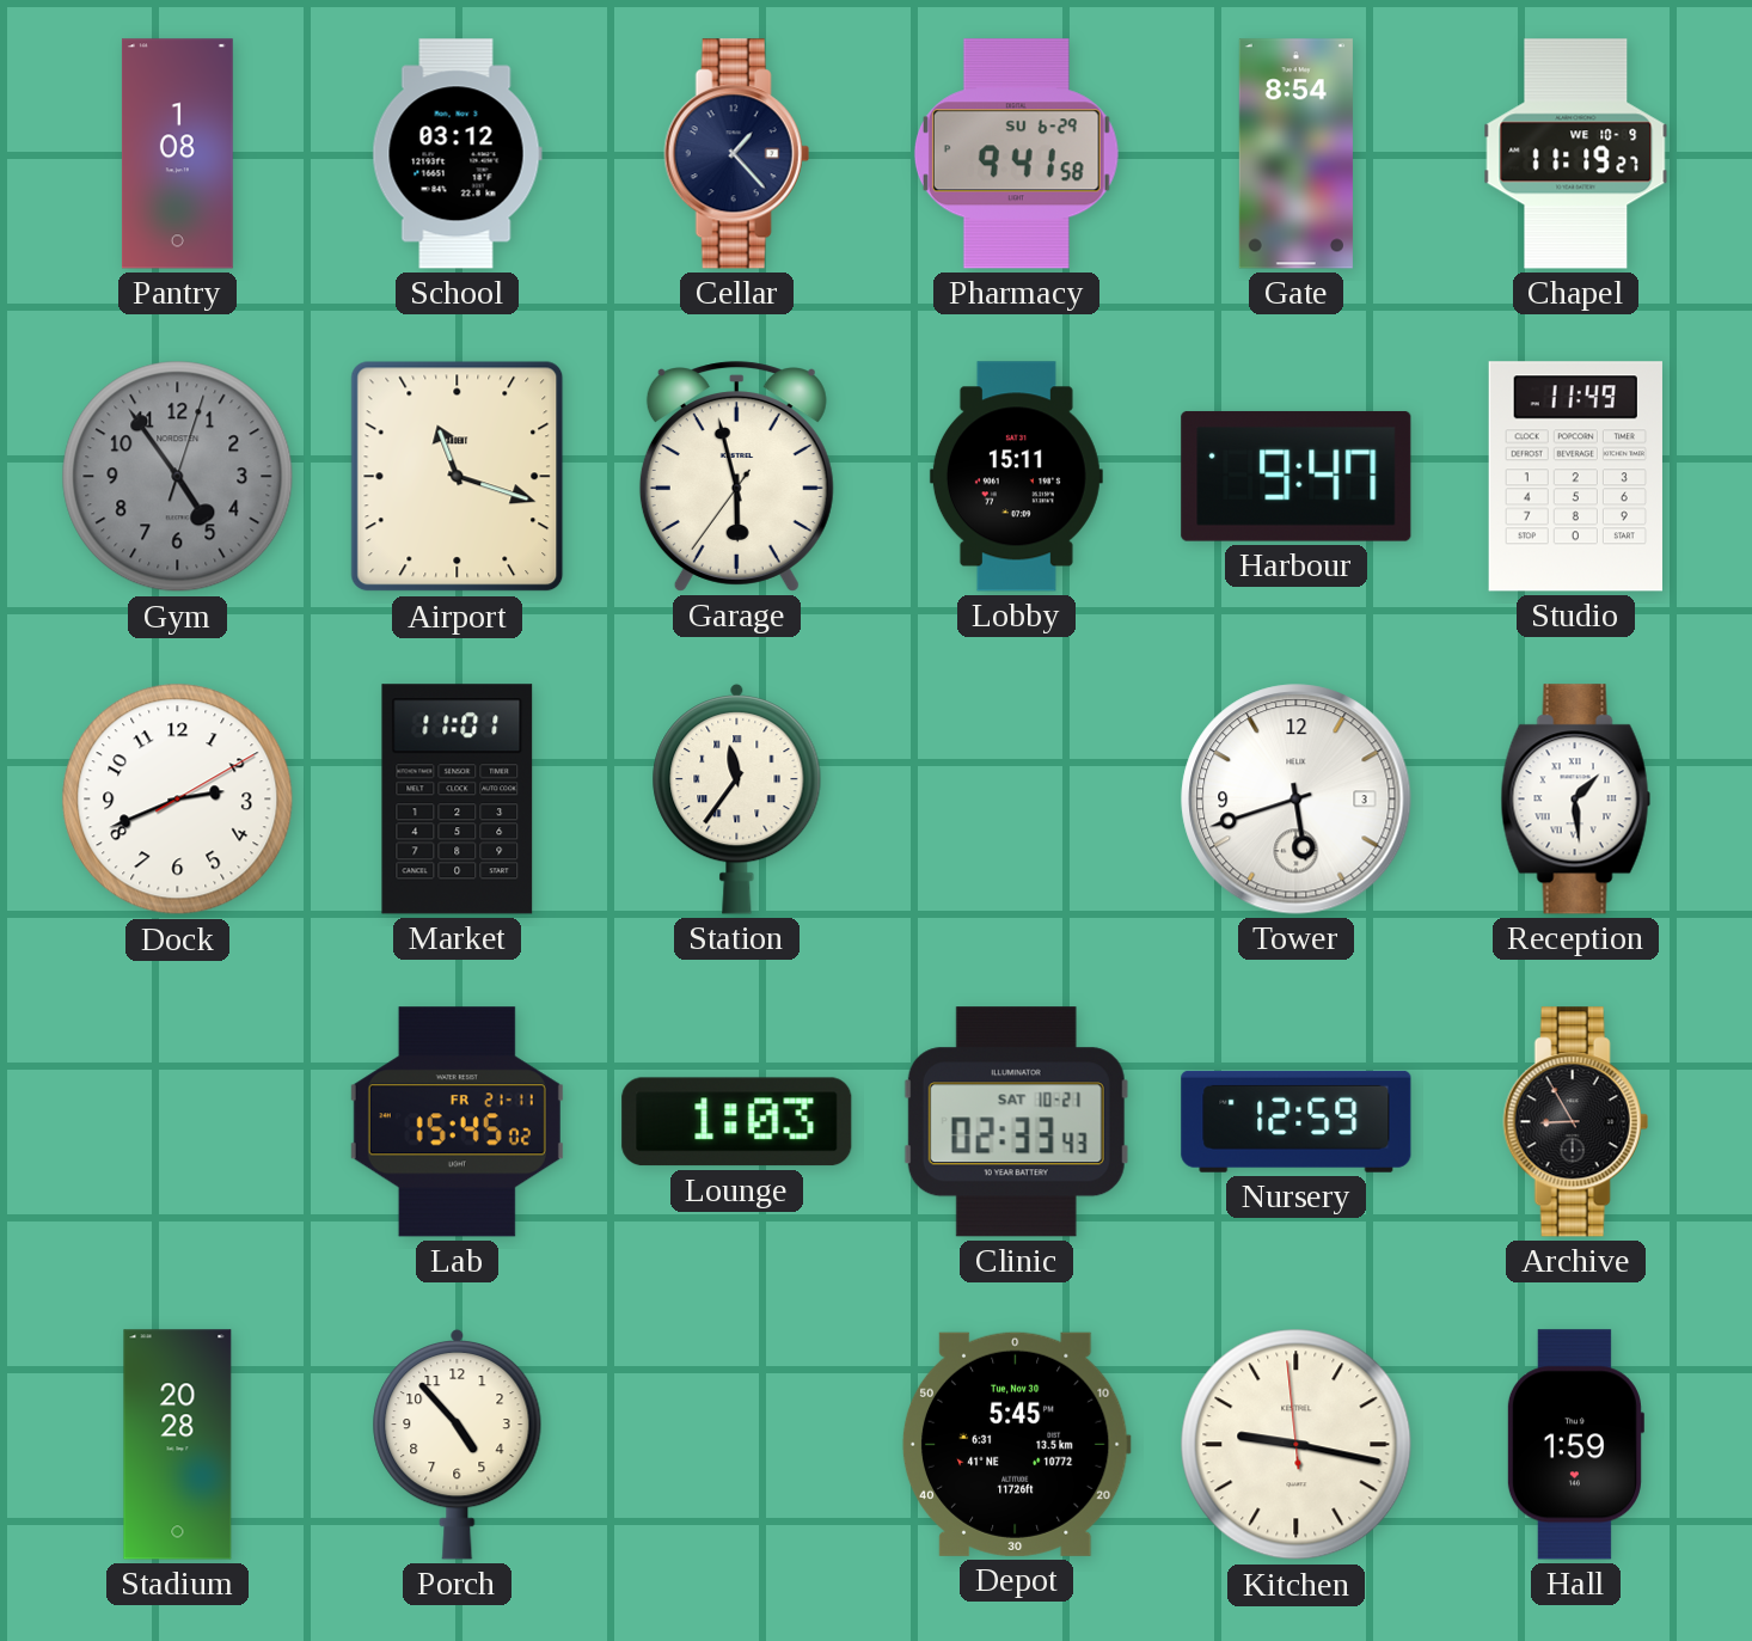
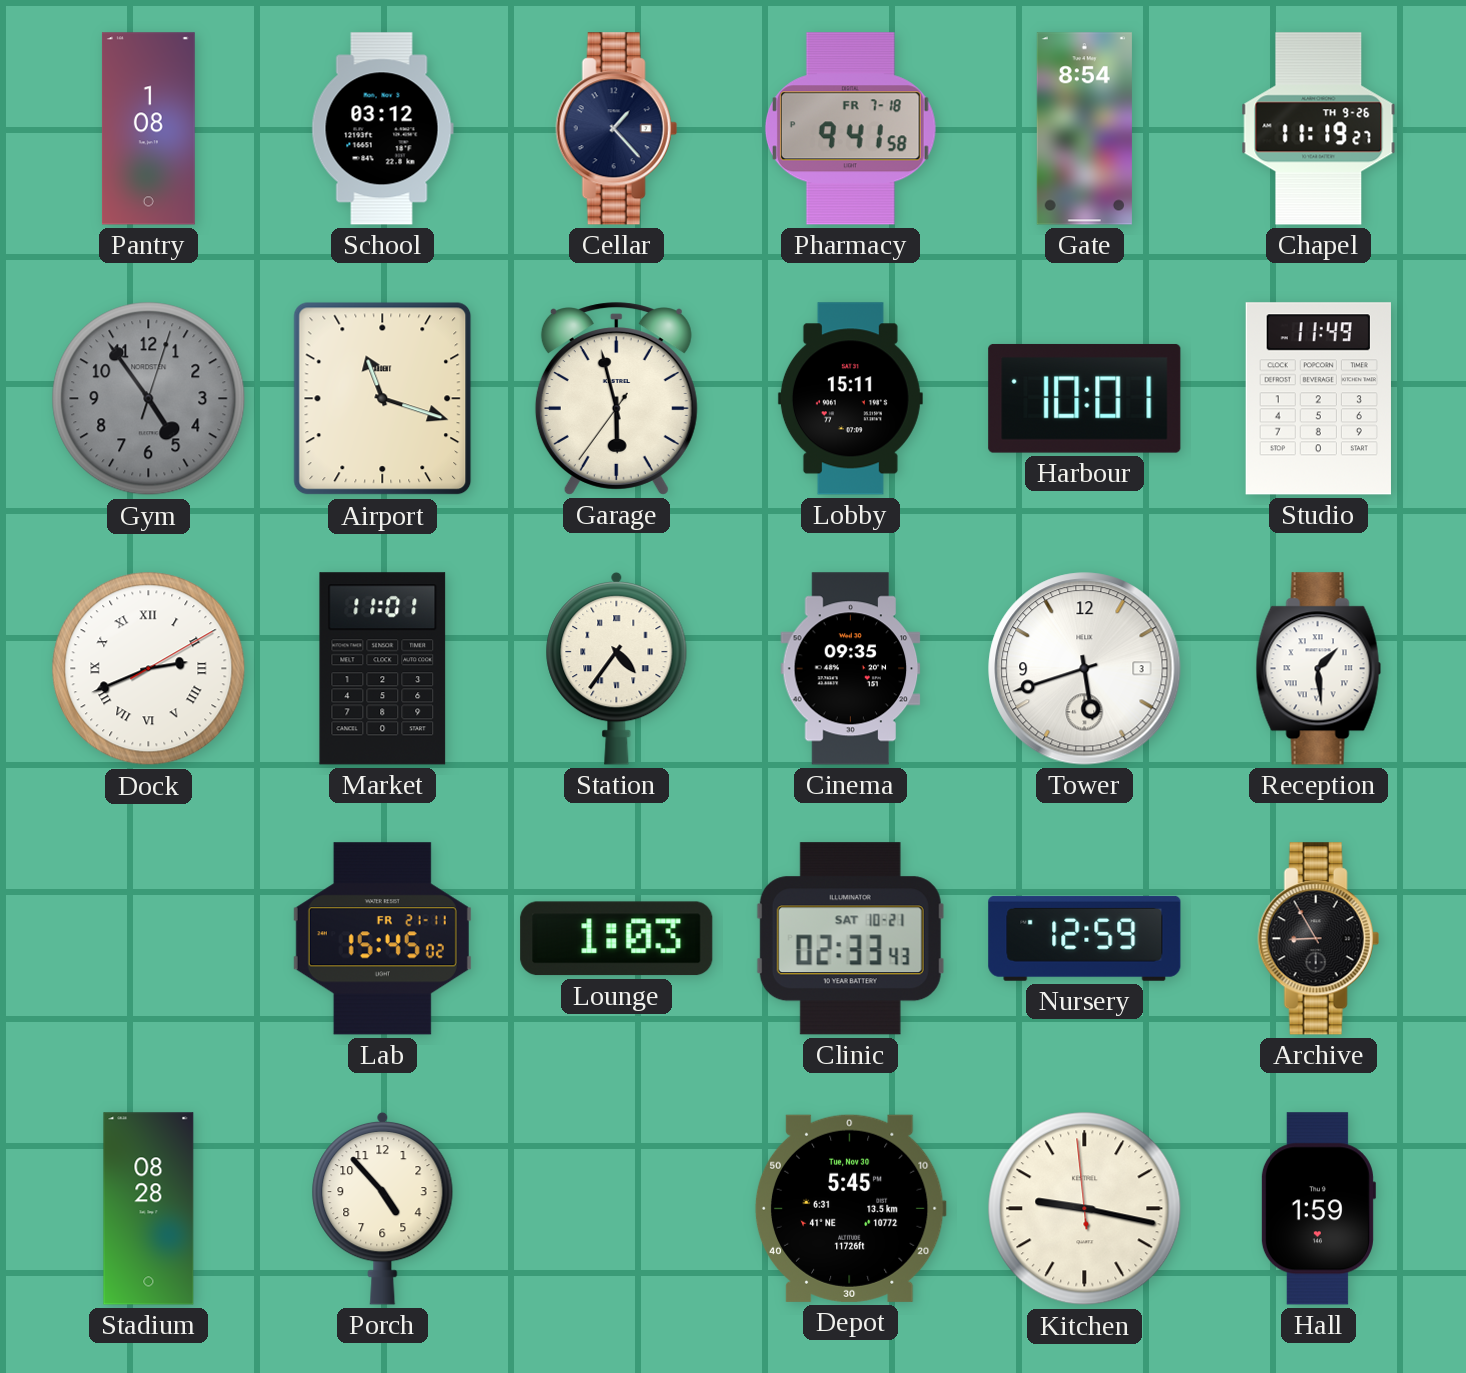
Pharmacy date: SU 6-29 -> FR 7-18
Chapel date: WE 10-9 -> TH 9-26
Harbour: 9:47 -> 10:01
Dock numerals: Arabic -> Roman
Station: 11:36 -> 4:36
Cinema: none -> 09:35
Stadium: 20:28 -> 08:28
